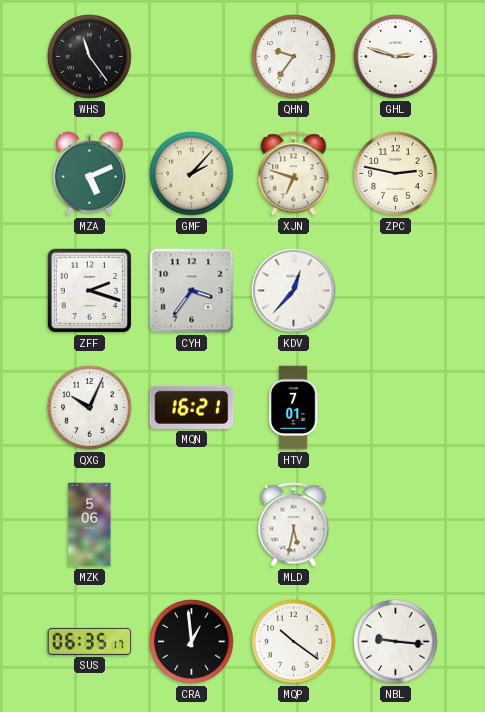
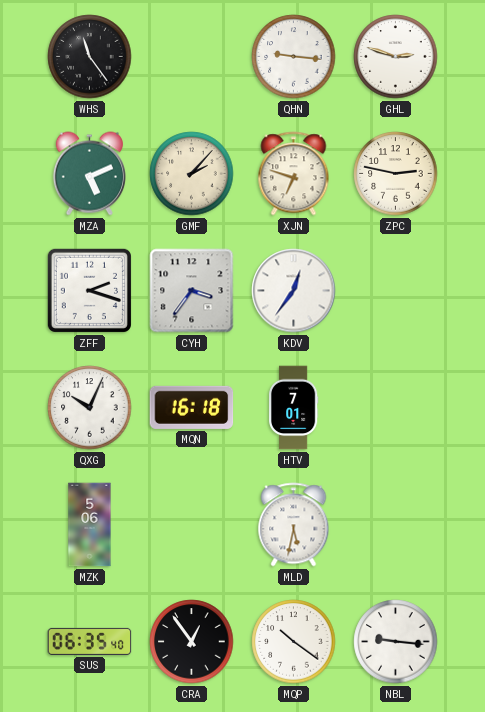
QHN: 9:36 -> 9:16
KDV: 12:37 -> 12:36
MQN: 16:21 -> 16:18
SUS: 06:35:17 -> 06:35:40
CRA: 12:59 -> 12:54
